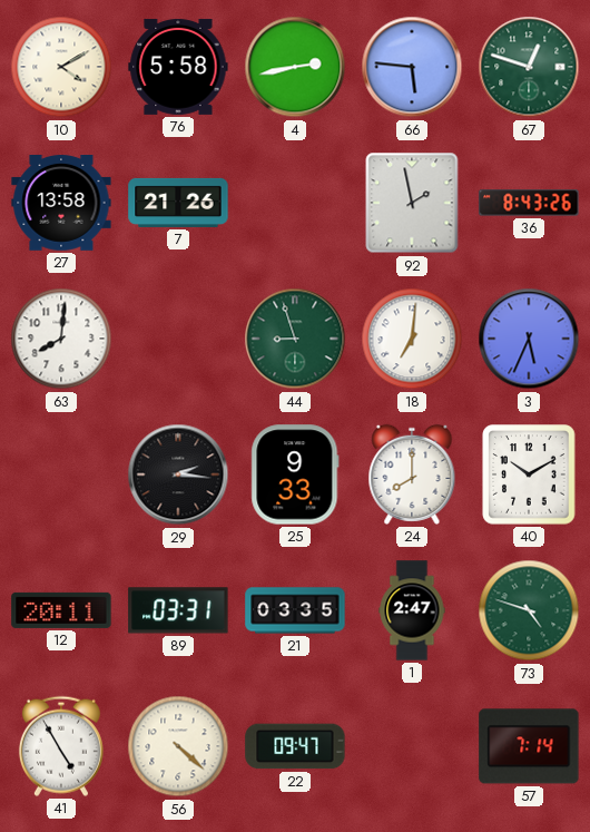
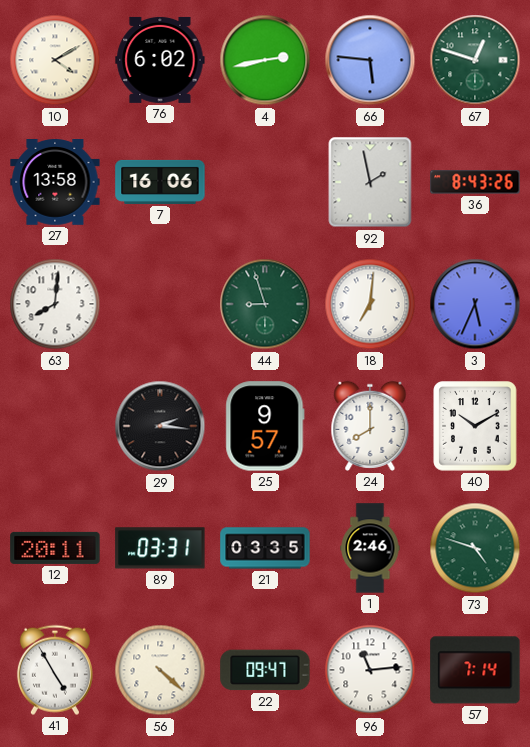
76: 5:58 -> 6:02
7: 21:26 -> 16:06
25: 9:33 -> 9:57
1: 2:47 -> 2:46
96: none -> 11:14
